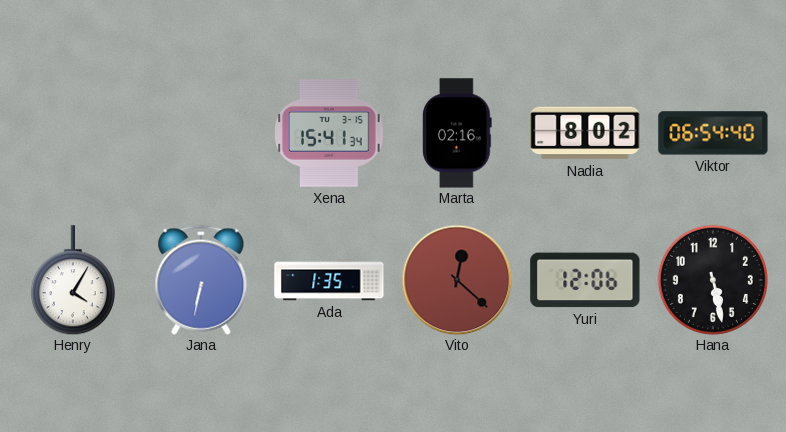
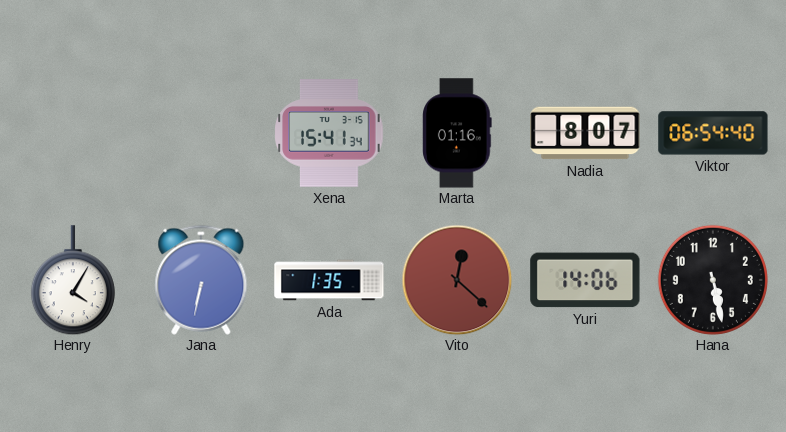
Marta: 02:16 -> 01:16
Nadia: 8:02 -> 8:07
Yuri: 12:06 -> 14:06
